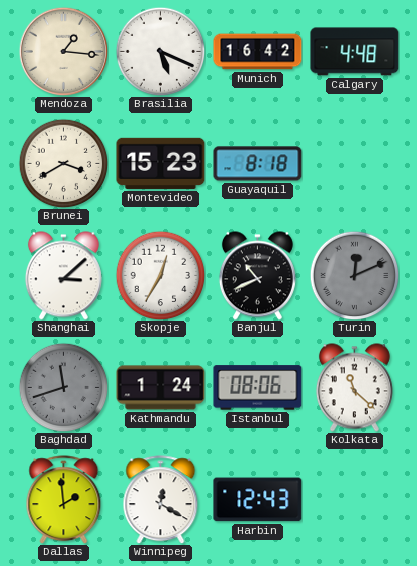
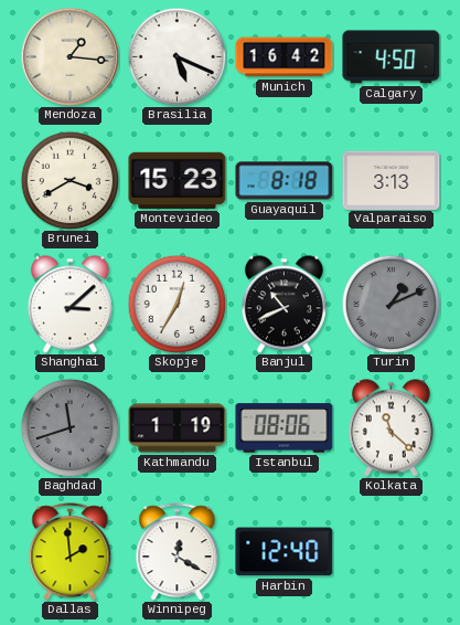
Calgary: 4:48 -> 4:50
Valparaiso: none -> 3:13
Turin: 12:11 -> 1:11
Kathmandu: 1:24 -> 1:19
Harbin: 12:43 -> 12:40
